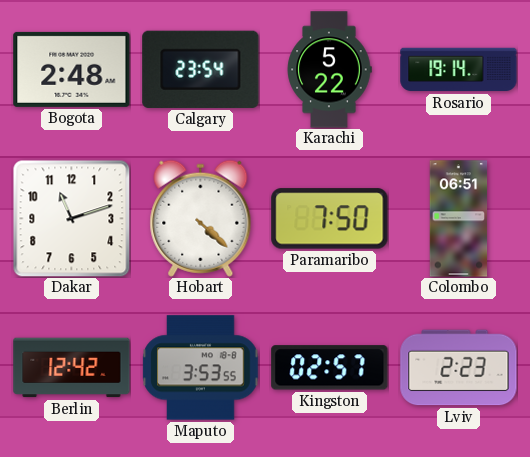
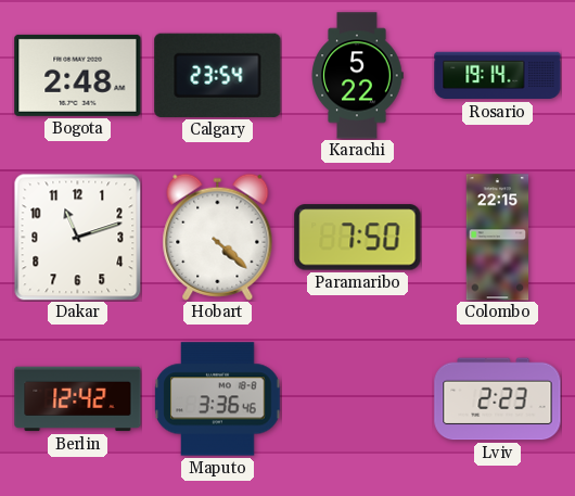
Colombo: 06:51 -> 22:15
Maputo: 3:53 -> 3:36
Kingston: 02:57 -> none
